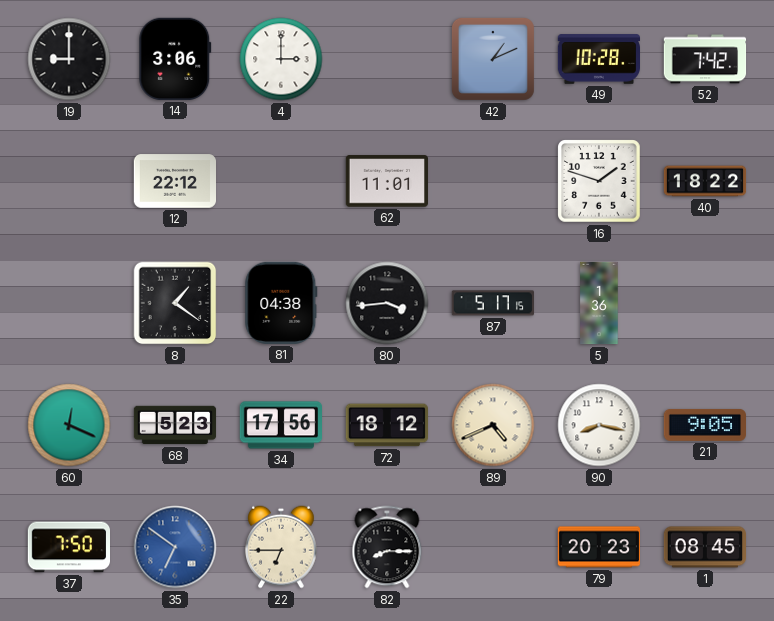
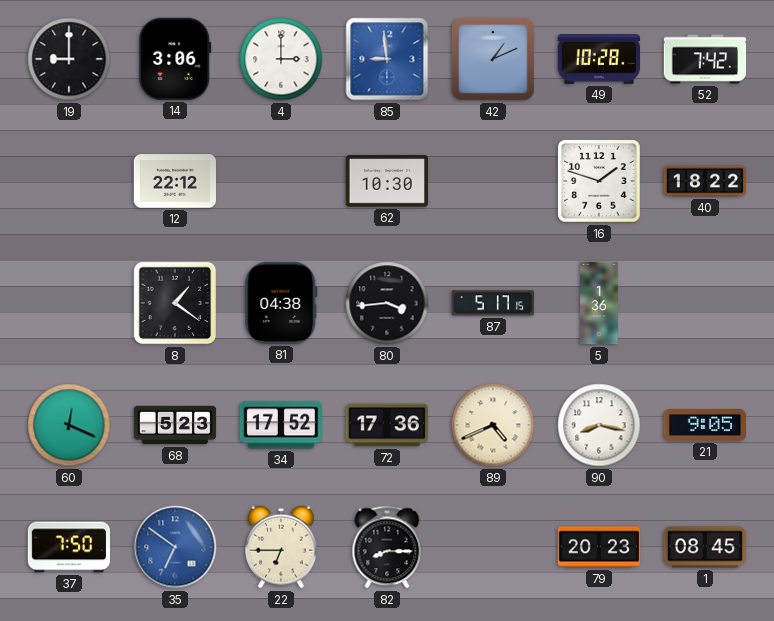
85: none -> 8:59
62: 11:01 -> 10:30
34: 17:56 -> 17:52
72: 18:12 -> 17:36
